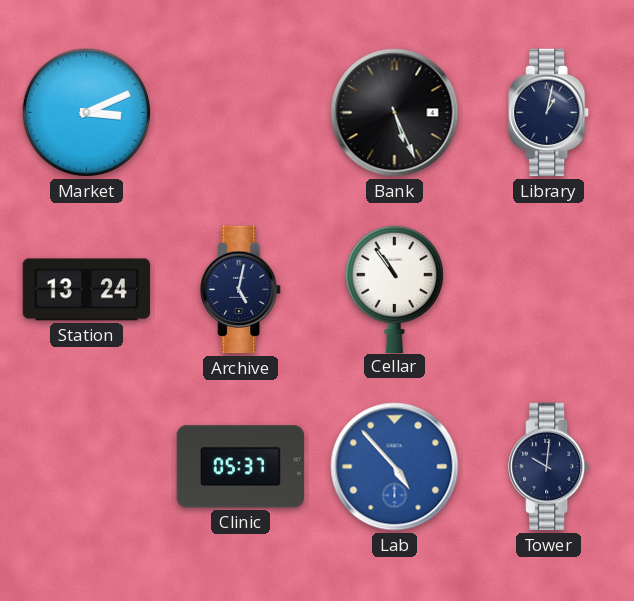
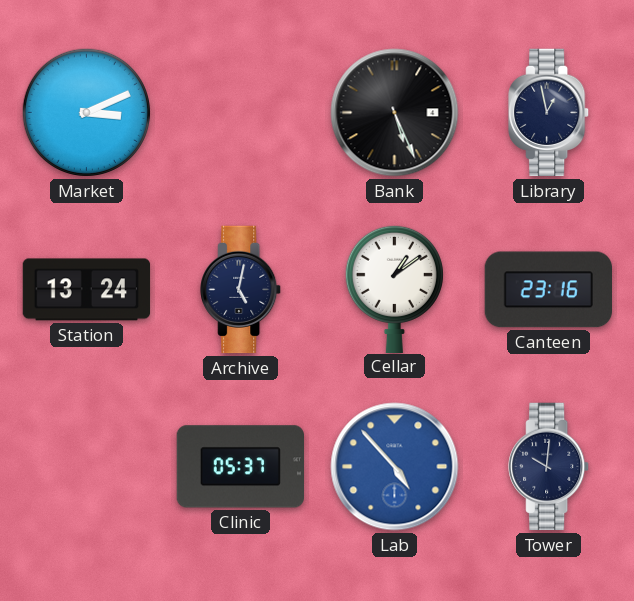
Library: 1:02 -> 12:58
Cellar: 10:54 -> 1:09
Canteen: none -> 23:16
